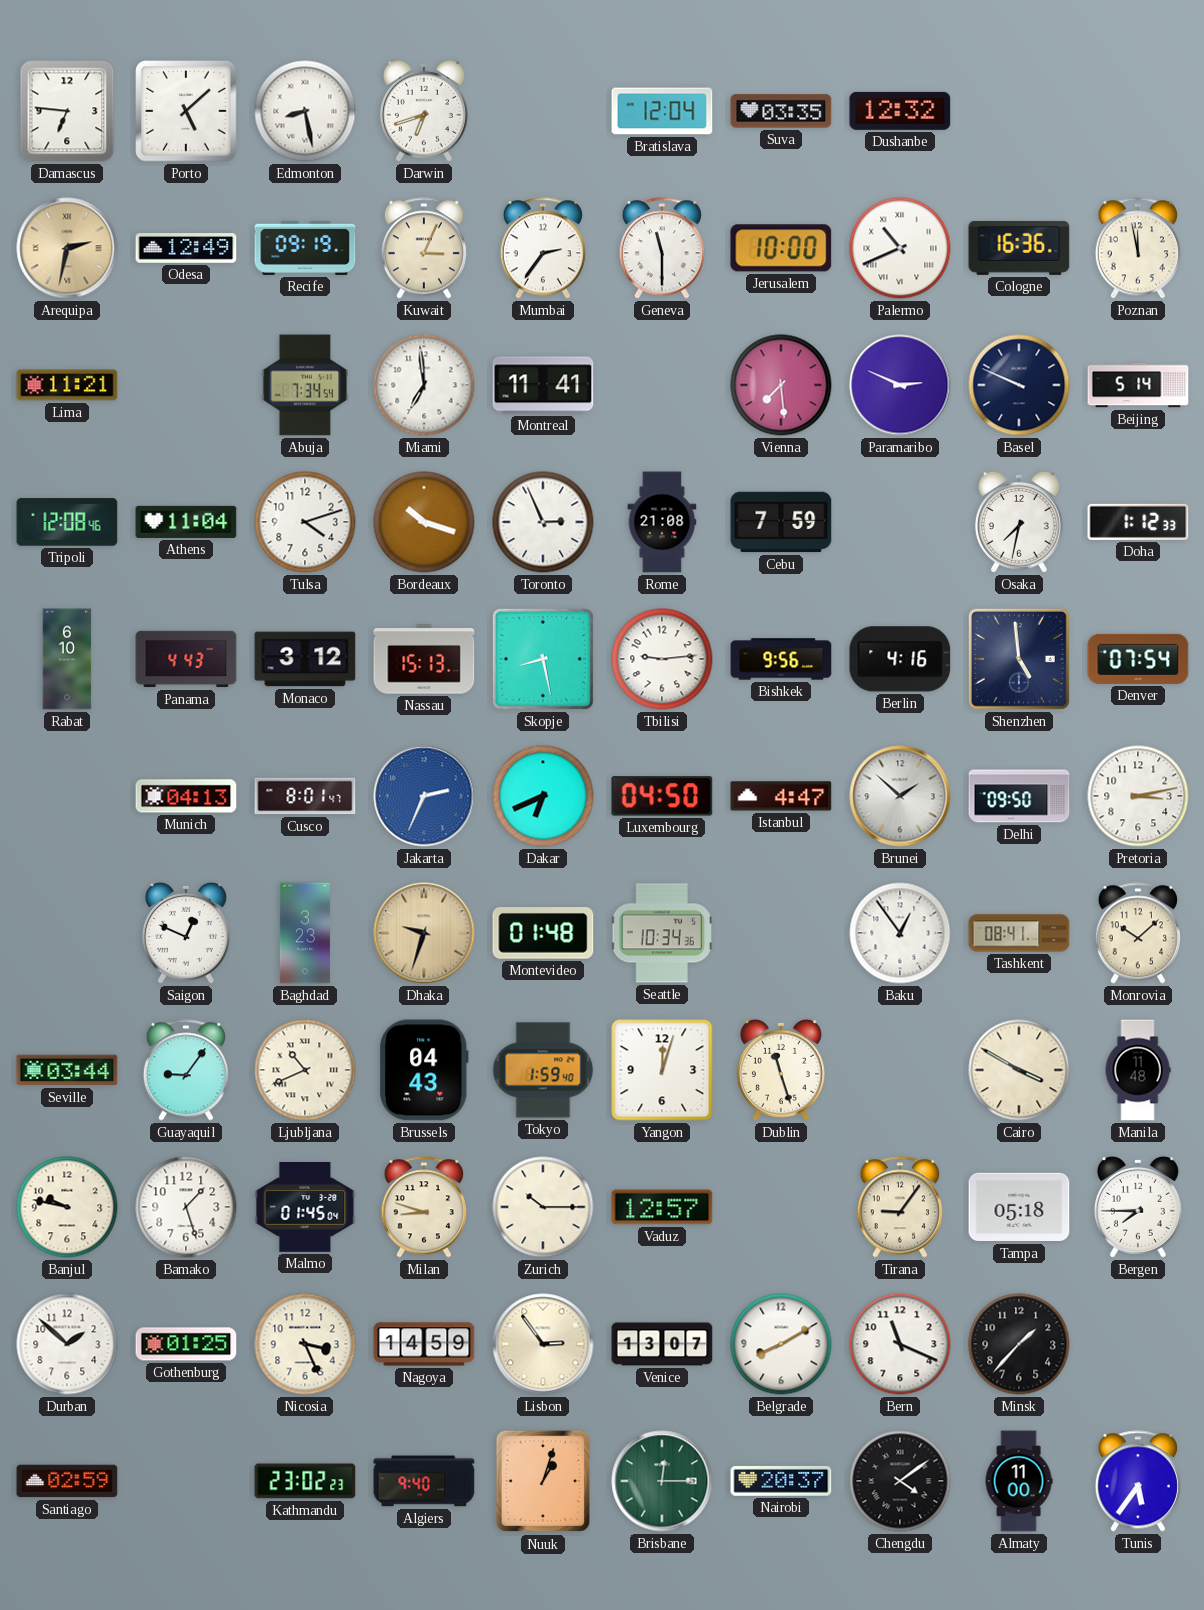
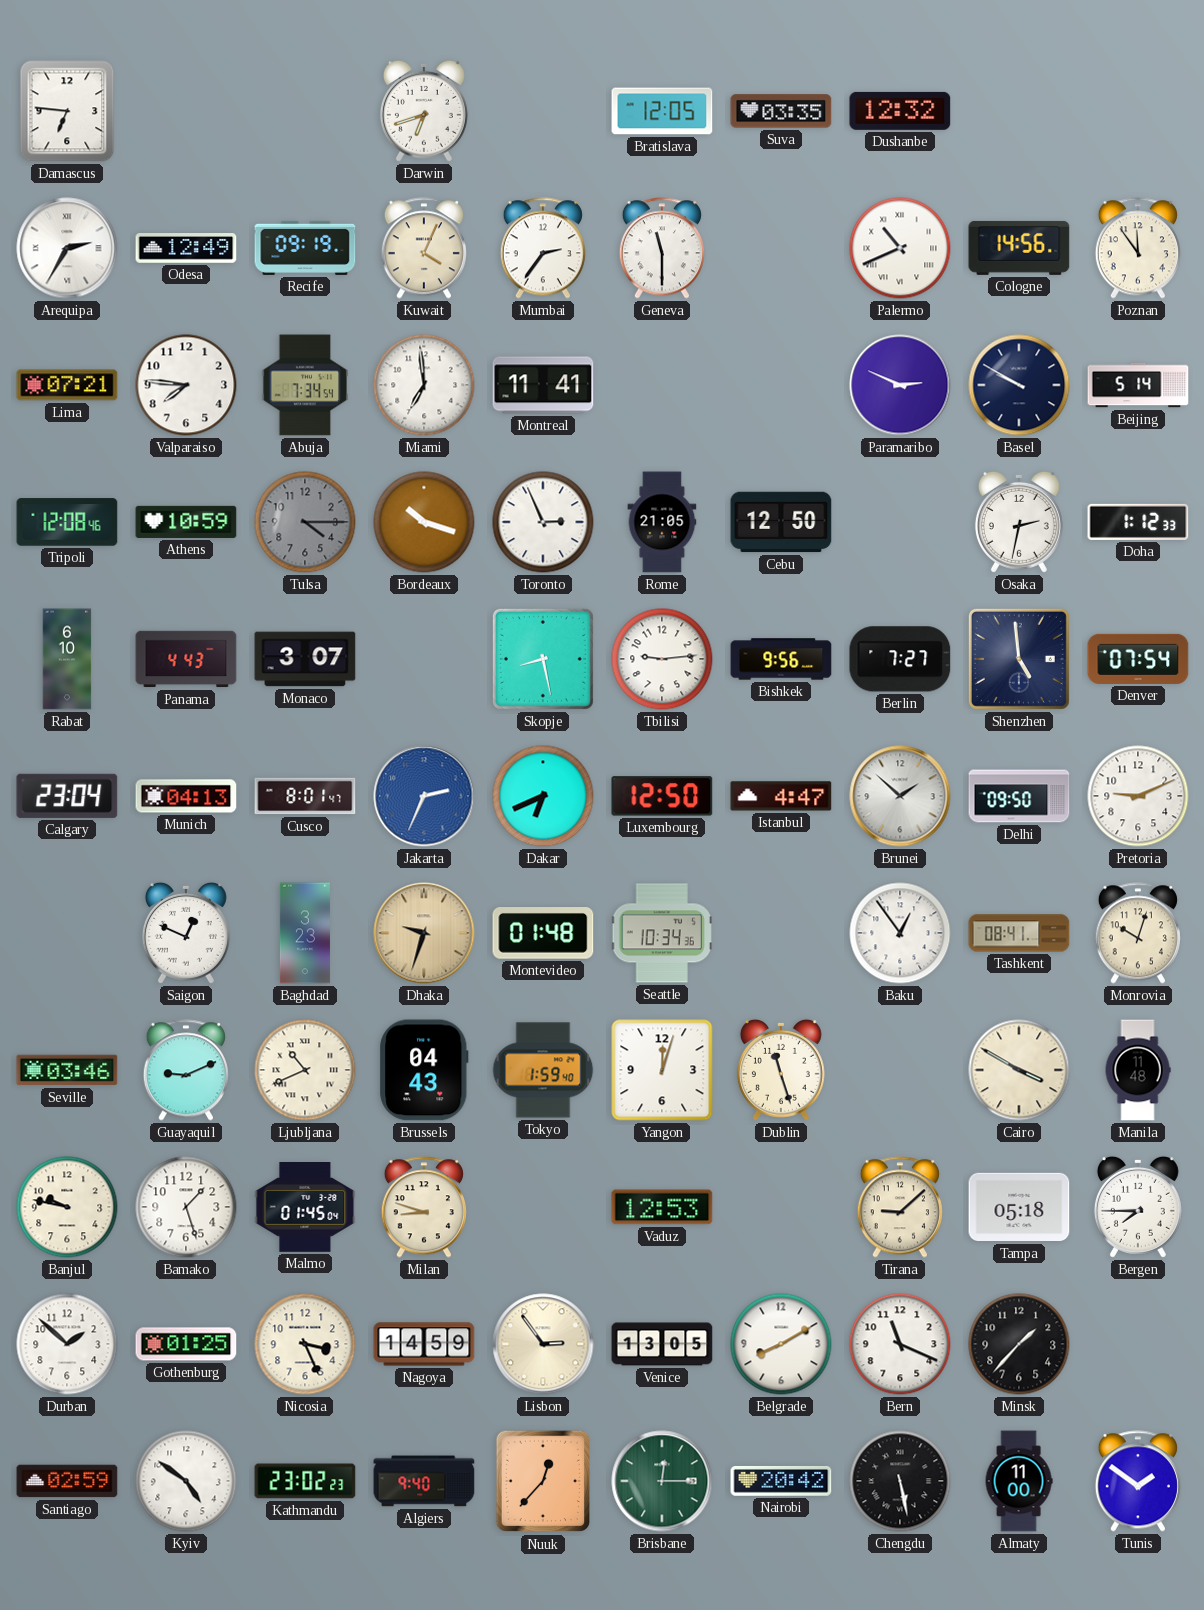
Porto: 5:08 -> none
Edmonton: 8:28 -> none
Bratislava: 12:04 -> 12:05
Arequipa: 2:32 -> 2:35
Arequipa dial: champagne -> white
Kuwait: 3:04 -> 4:04
Jerusalem: 10:00 -> none
Cologne: 16:36 -> 14:56
Poznan: 11:58 -> 11:54
Lima: 11:21 -> 07:21
Valparaiso: none -> 7:46
Vienna: 7:29 -> none
Basel: 9:49 -> 9:50
Athens: 11:04 -> 10:59
Tulsa: 4:12 -> 4:15
Tulsa dial: white -> grey
Rome: 21:08 -> 21:05
Cebu: 7:59 -> 12:50
Osaka: 7:32 -> 2:32
Monaco: 3:12 -> 3:07
Nassau: 15:13 -> none
Berlin: 4:16 -> 7:27
Calgary: none -> 23:04
Luxembourg: 04:50 -> 12:50
Pretoria: 3:13 -> 9:11
Monrovia: 10:08 -> 10:03
Seville: 03:44 -> 03:46
Guayaquil: 9:06 -> 9:11
Zurich: 10:15 -> none
Vaduz: 12:57 -> 12:53
Tirana: 9:06 -> 9:08
Venice: 13:07 -> 13:05
Kyiv: none -> 4:51
Nuuk: 1:03 -> 12:37
Nairobi: 20:37 -> 20:42
Chengdu: 4:09 -> 5:28
Tunis: 5:36 -> 1:51
